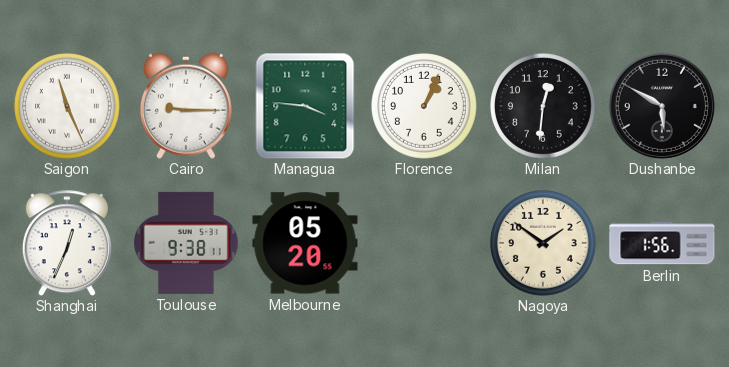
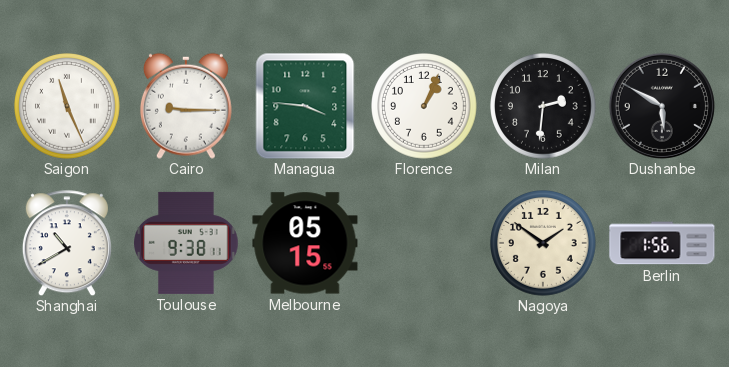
Milan: 12:31 -> 2:31
Shanghai: 12:34 -> 10:40
Melbourne: 05:20 -> 05:15
